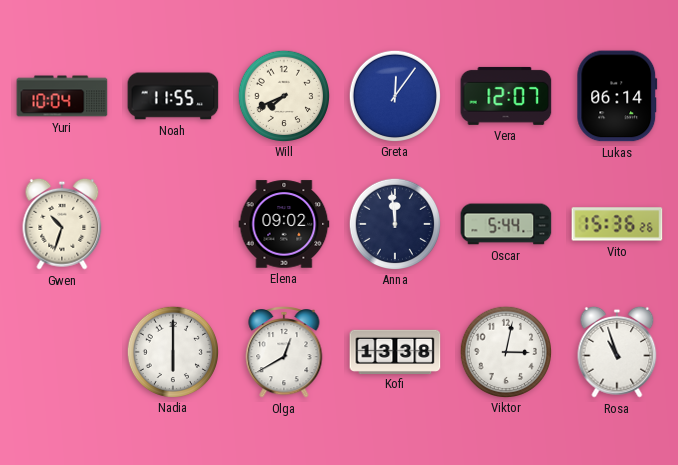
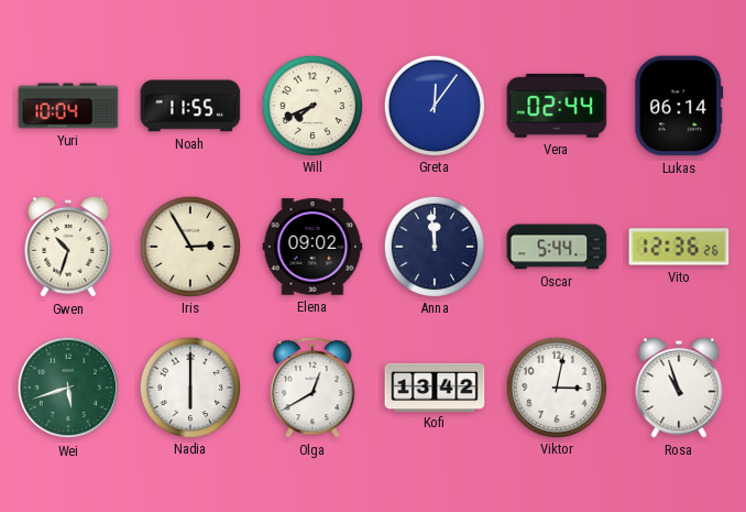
Vera: 12:07 -> 02:44
Iris: none -> 2:55
Vito: 15:36 -> 12:36
Wei: none -> 5:42
Kofi: 13:38 -> 13:42
